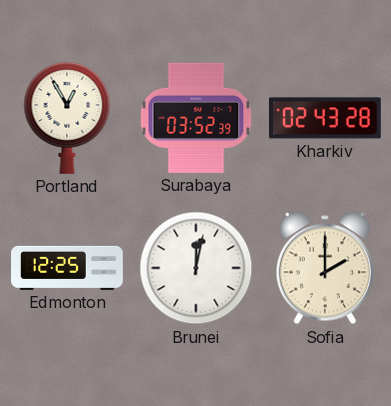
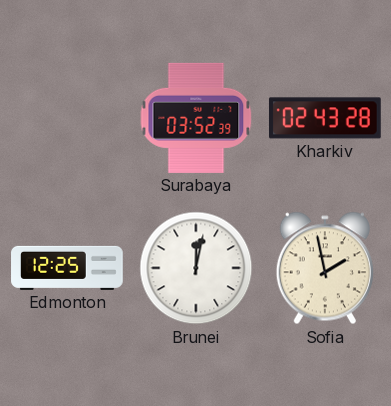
Portland: 12:55 -> none
Sofia: 2:00 -> 1:58
